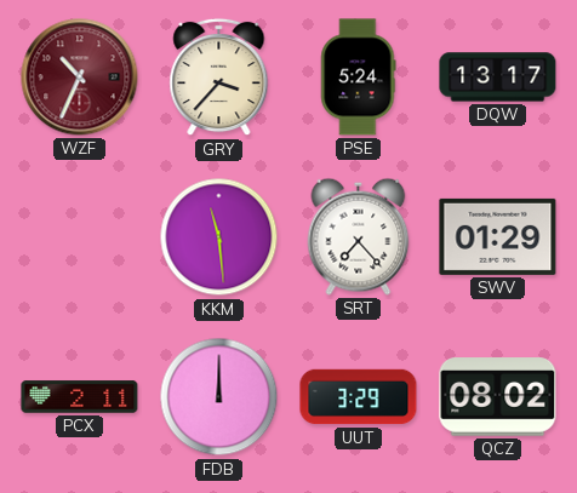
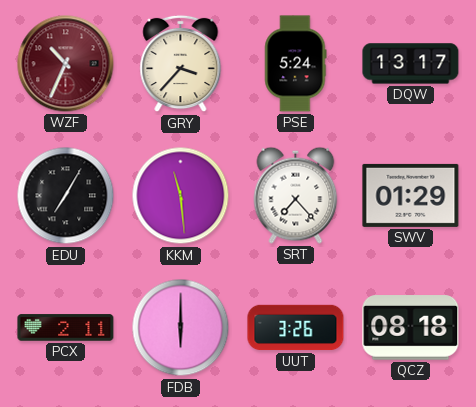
EDU: none -> 7:05
FDB: 12:00 -> 6:00
UUT: 3:29 -> 3:26
QCZ: 08:02 -> 08:18
